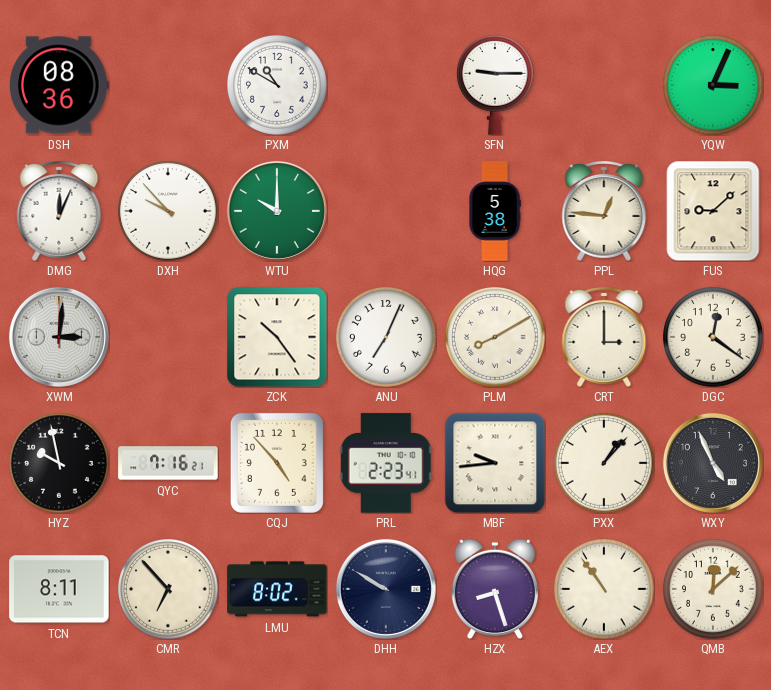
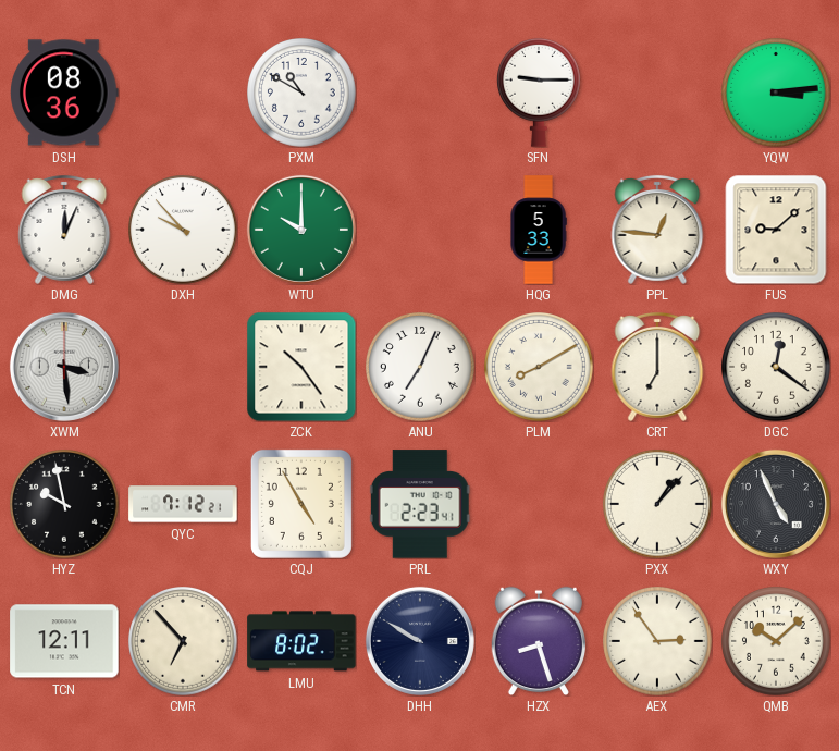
YQW: 3:04 -> 3:14
HQG: 5:38 -> 5:33
XWM: 3:01 -> 3:29
CRT: 3:00 -> 7:00
QYC: 7:16 -> 7:12
CQJ: 4:53 -> 4:55
MBF: 9:44 -> none
TCN: 8:11 -> 12:11
AEX: 10:54 -> 2:54
QMB: 12:08 -> 10:08
